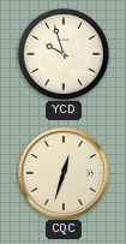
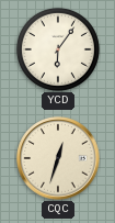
YCD: 9:57 -> 6:06
